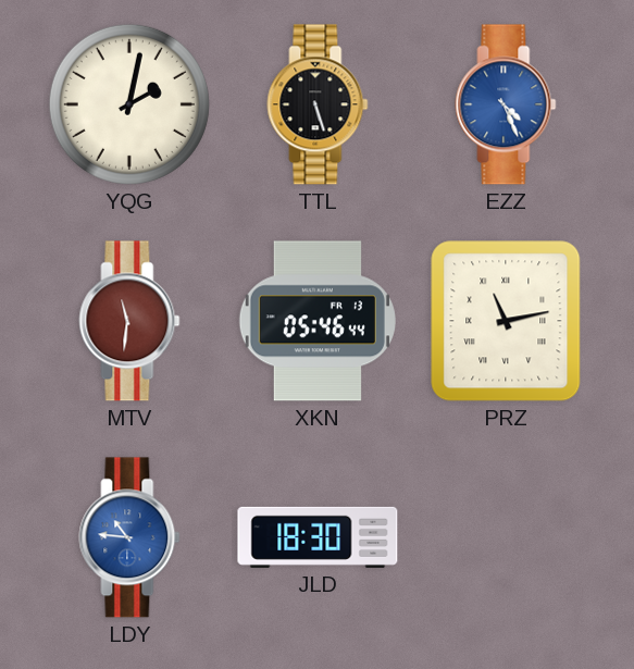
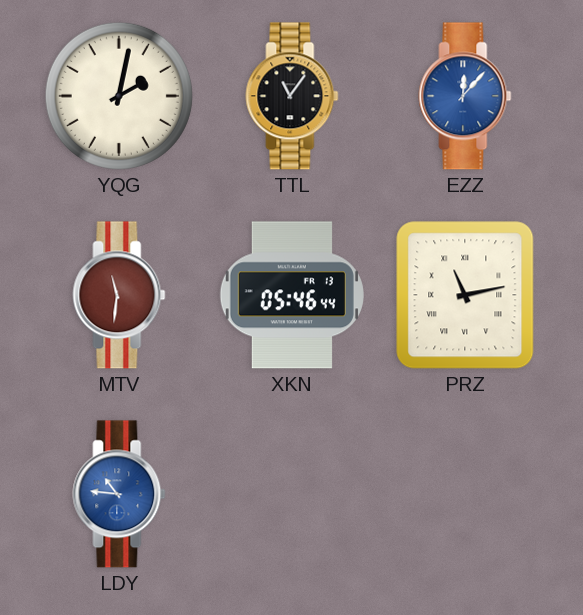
TTL: 5:27 -> 11:06
EZZ: 4:26 -> 12:07
JLD: 18:30 -> none
